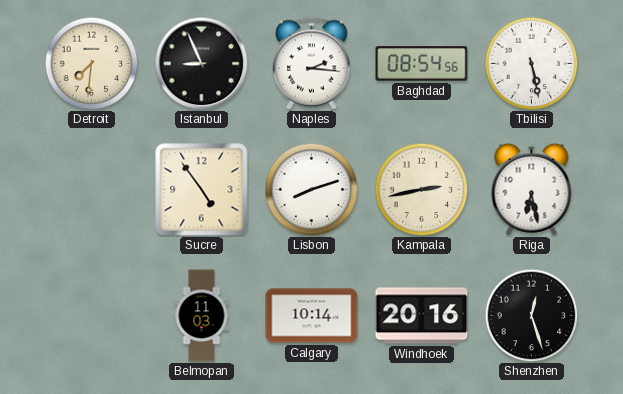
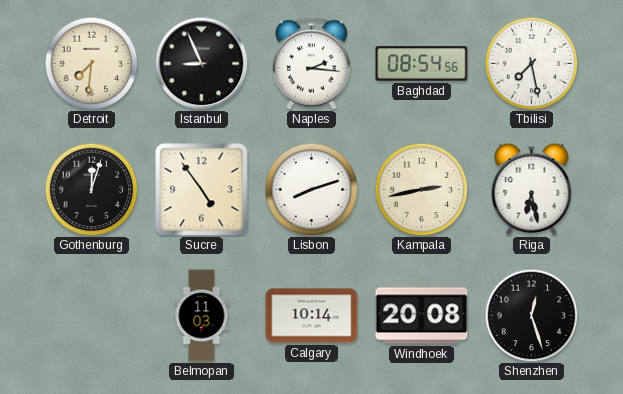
Tbilisi: 5:28 -> 7:28
Gothenburg: none -> 12:03
Windhoek: 20:16 -> 20:08
